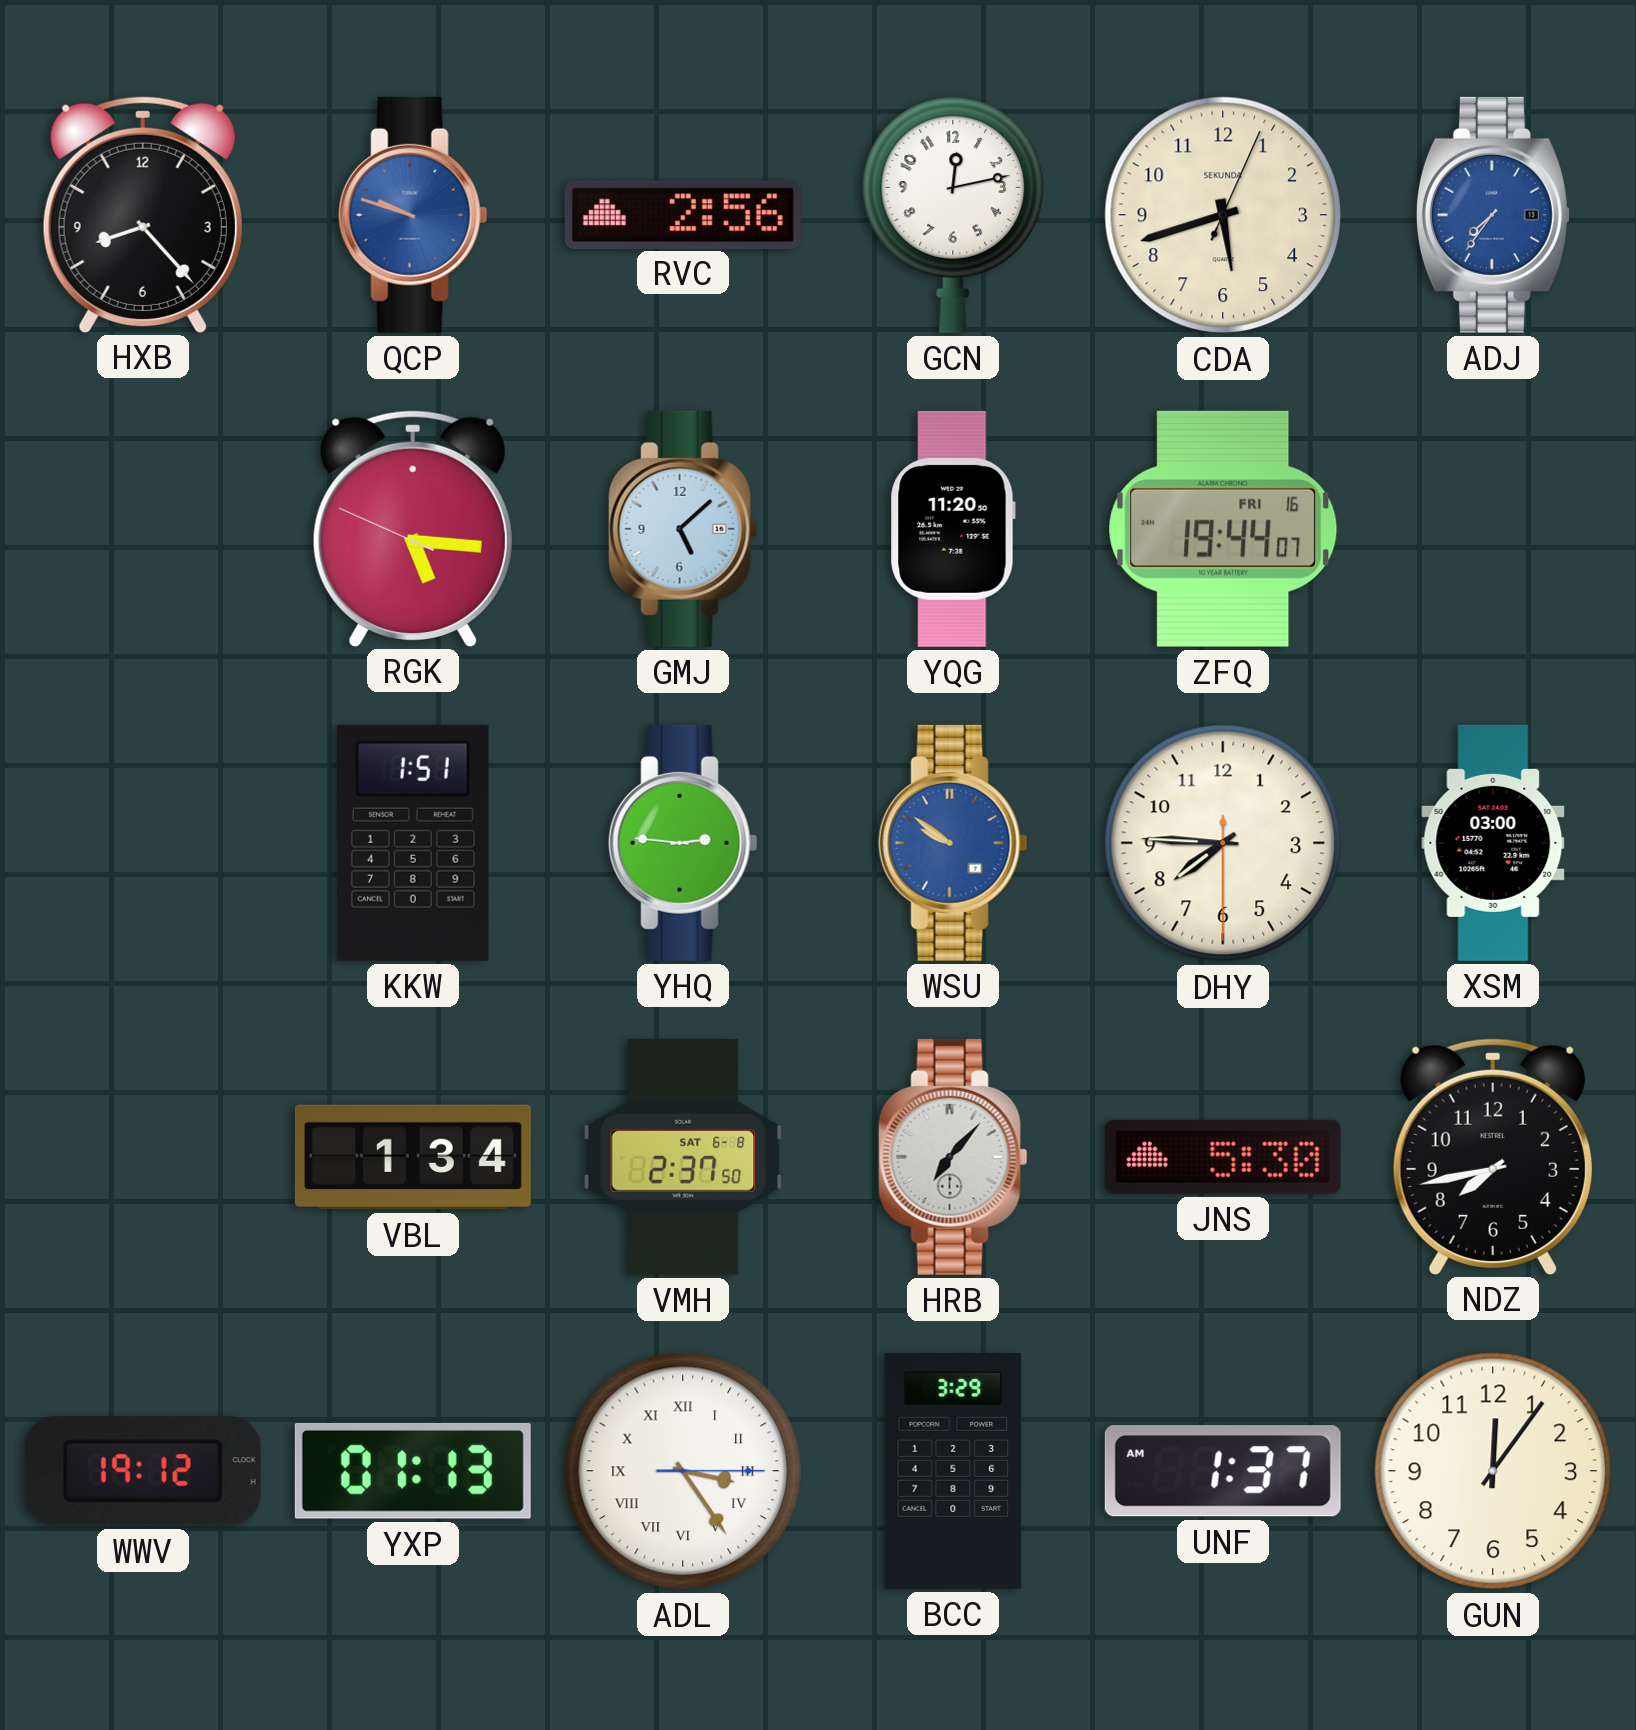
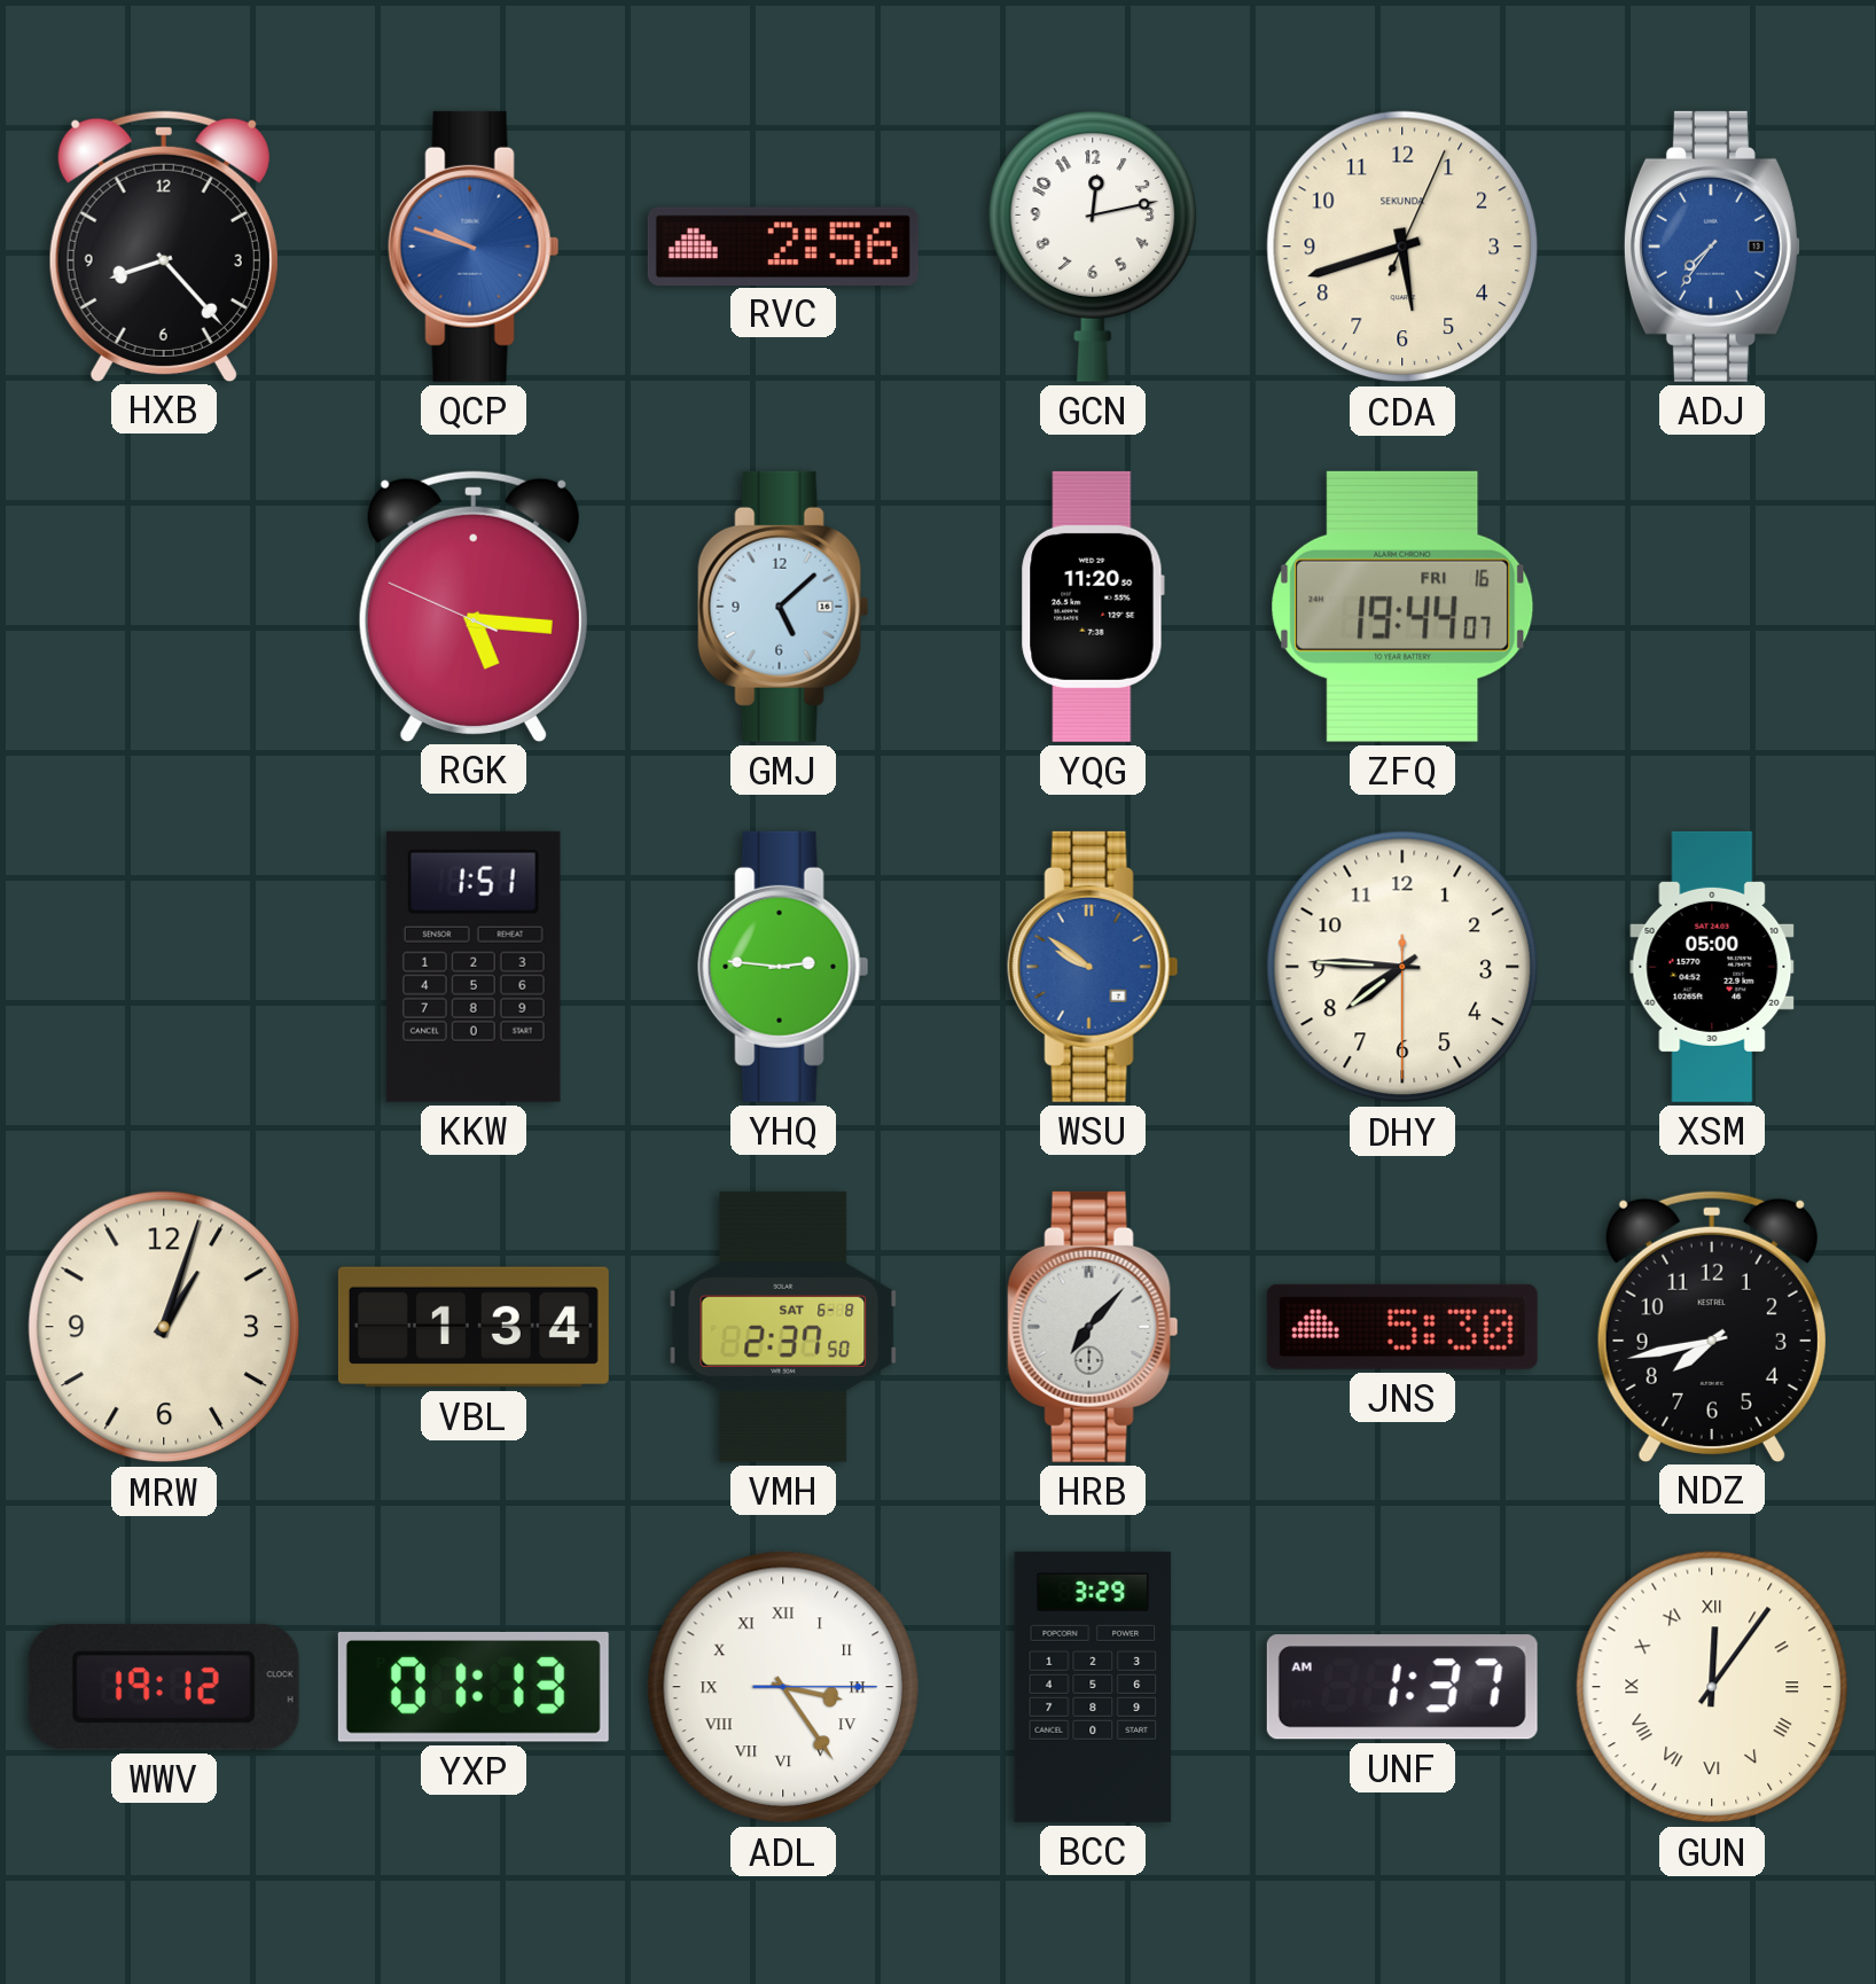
XSM: 03:00 -> 05:00
MRW: none -> 1:03
GUN numerals: Arabic -> Roman
